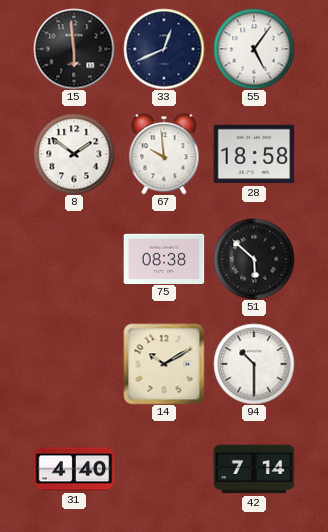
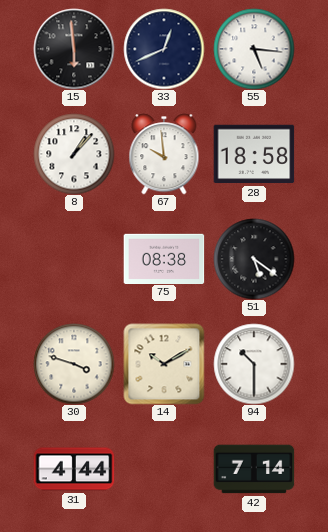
55: 5:06 -> 5:16
8: 1:51 -> 1:07
51: 5:52 -> 5:21
30: none -> 3:48
31: 4:40 -> 4:44
